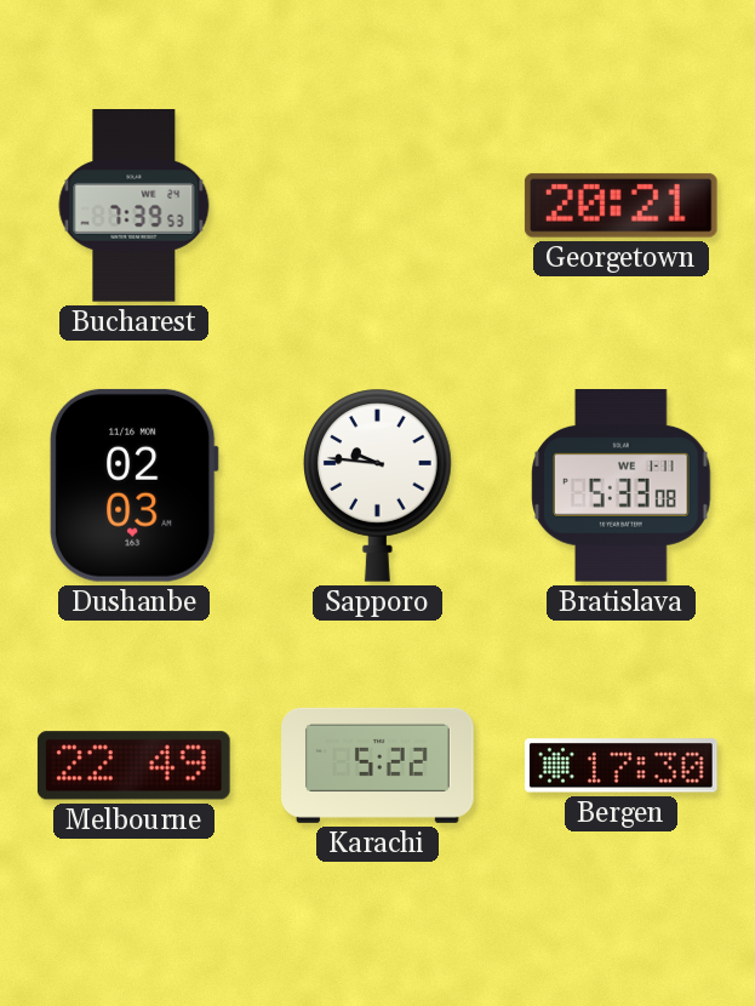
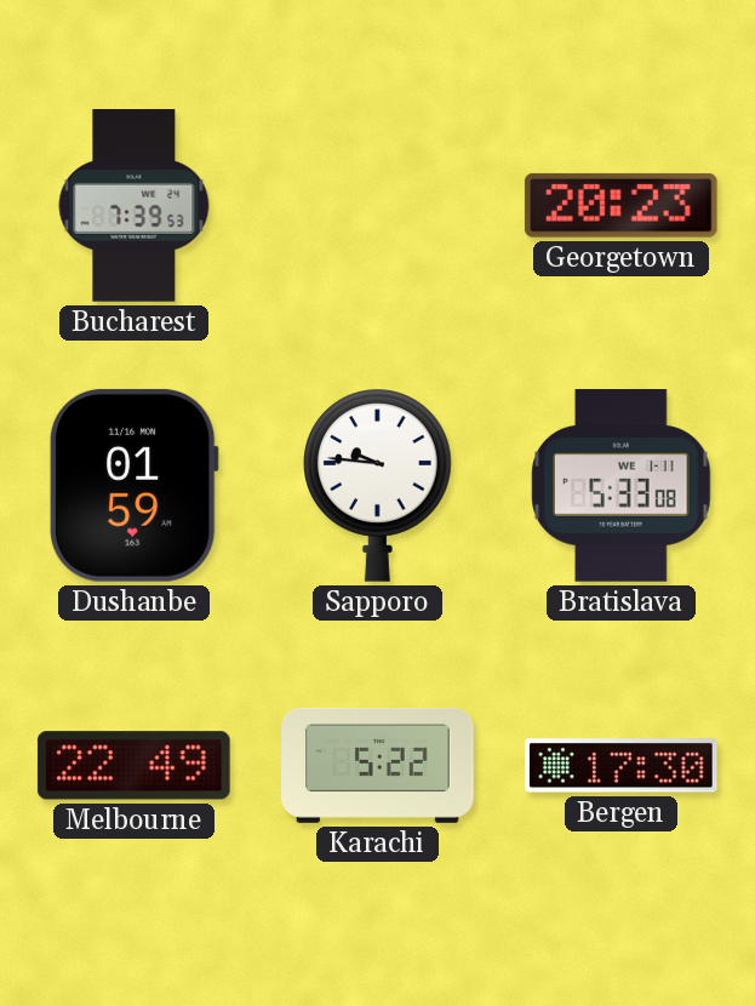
Georgetown: 20:21 -> 20:23
Dushanbe: 02:03 -> 01:59
